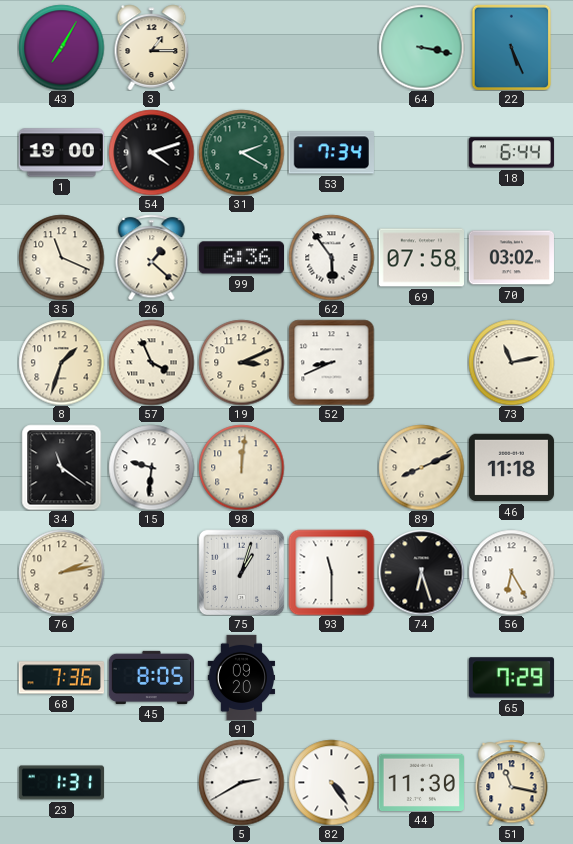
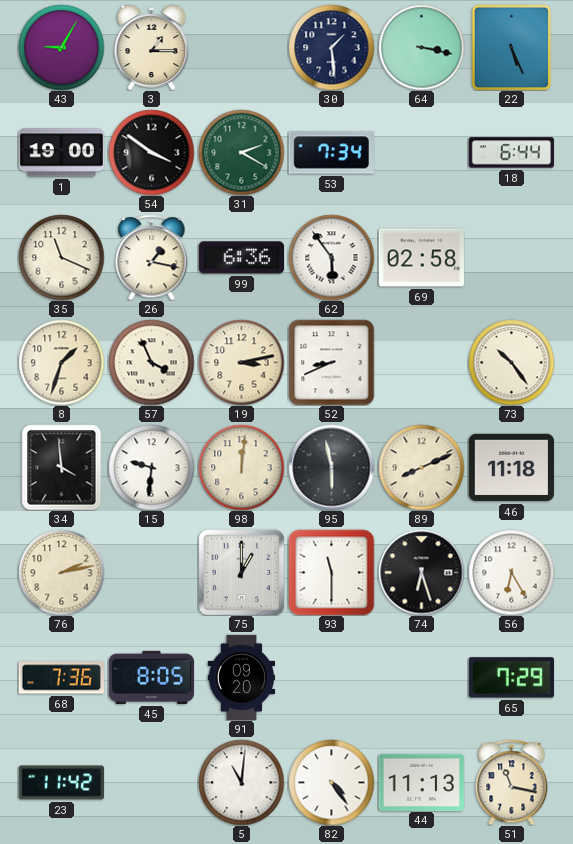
43: 7:05 -> 9:05
30: none -> 1:29
54: 4:12 -> 3:51
26: 1:22 -> 1:17
69: 07:58 -> 02:58
70: 03:02 -> none
19: 3:11 -> 3:13
73: 11:13 -> 10:24
34: 11:21 -> 3:59
95: none -> 5:58
75: 1:03 -> 1:00
23: 1:31 -> 11:42
5: 2:40 -> 11:01
44: 11:30 -> 11:13
